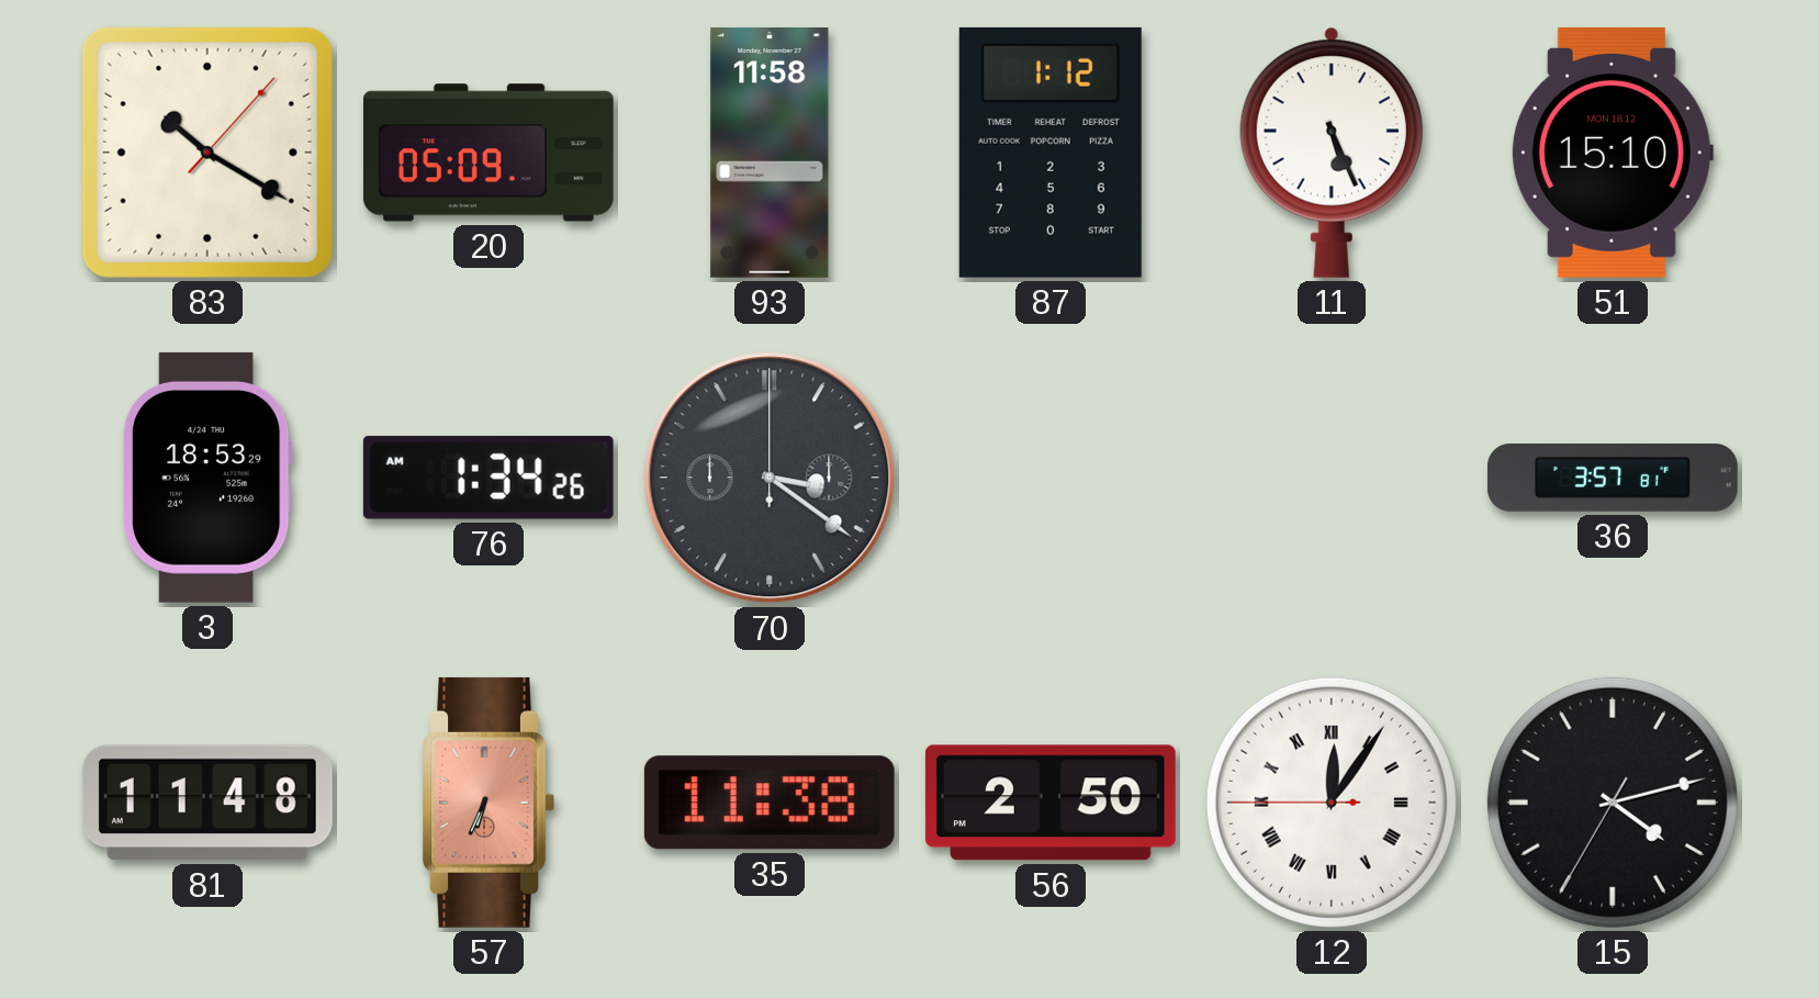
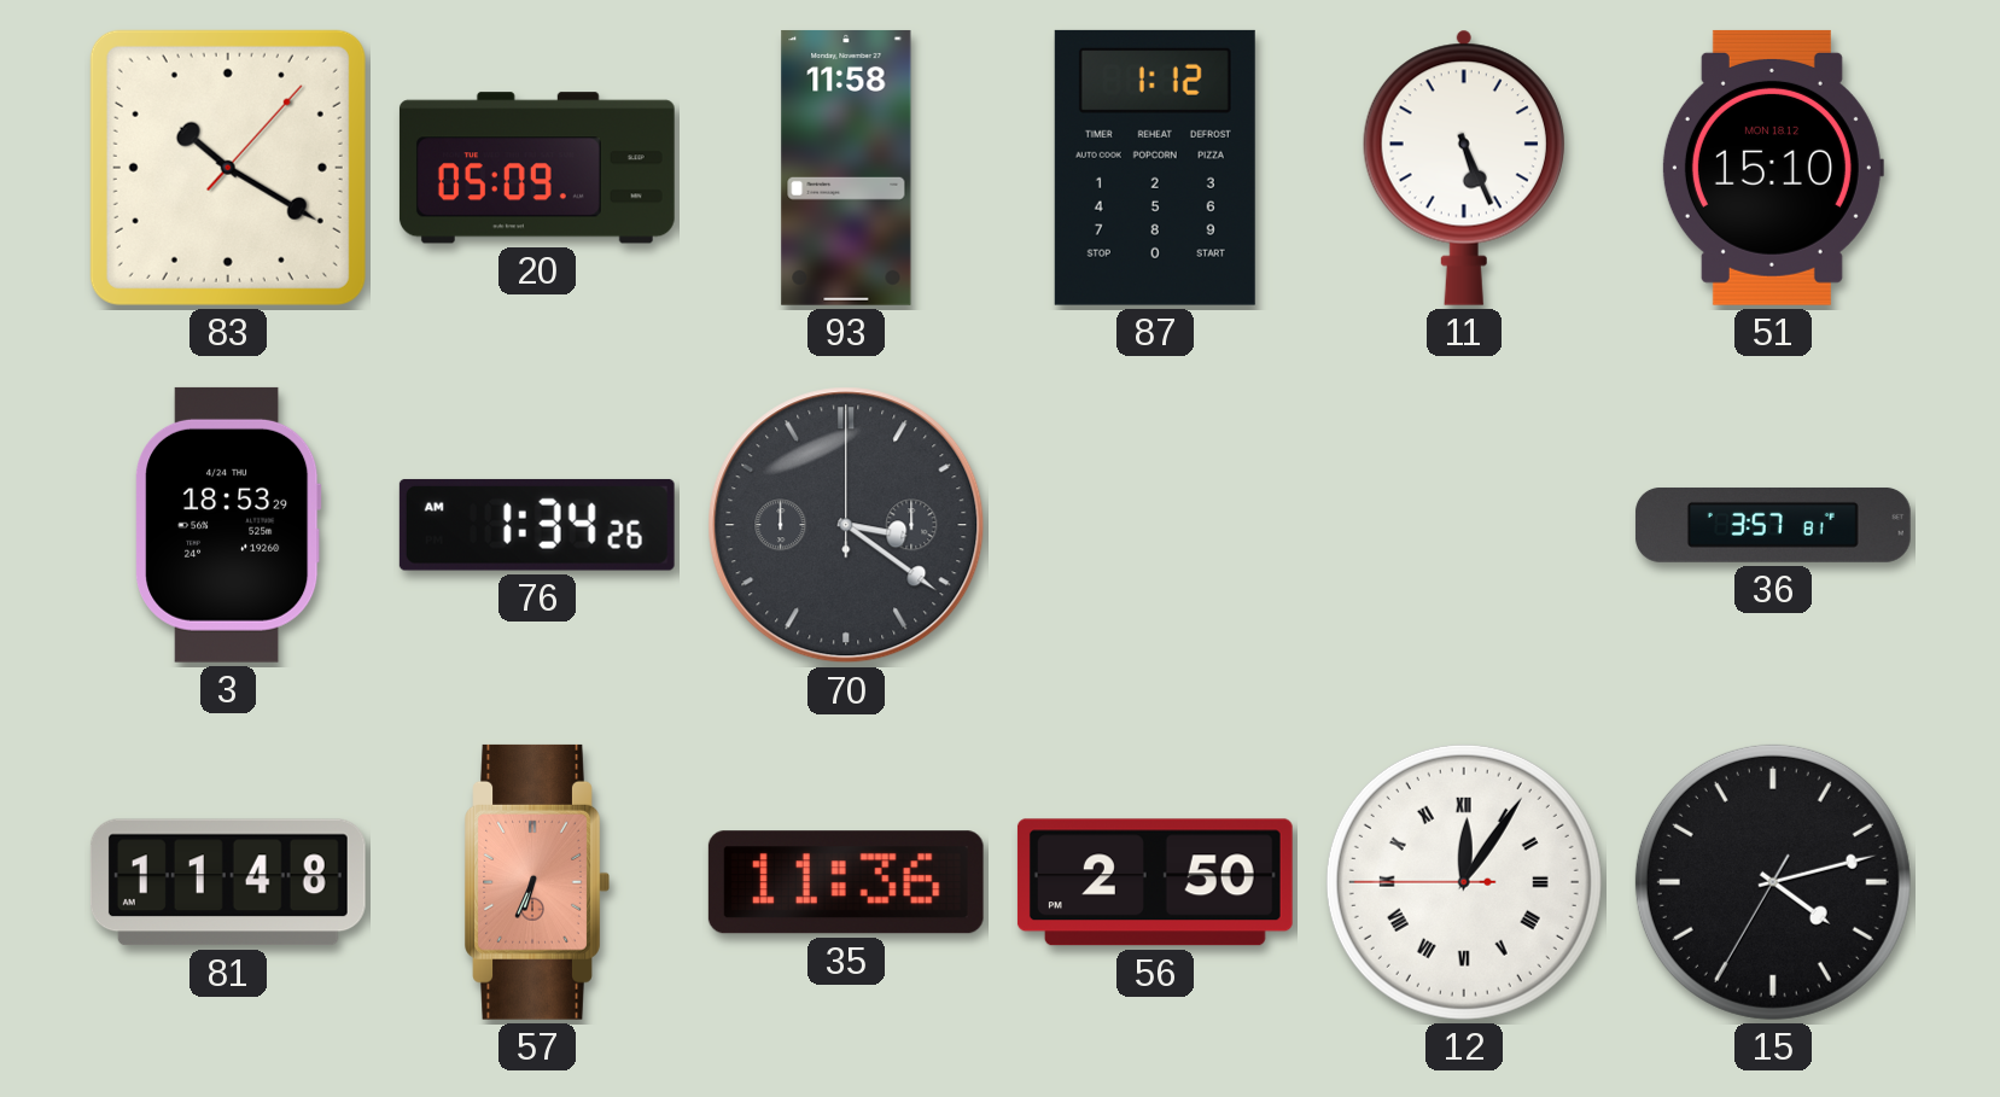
35: 11:38 -> 11:36
